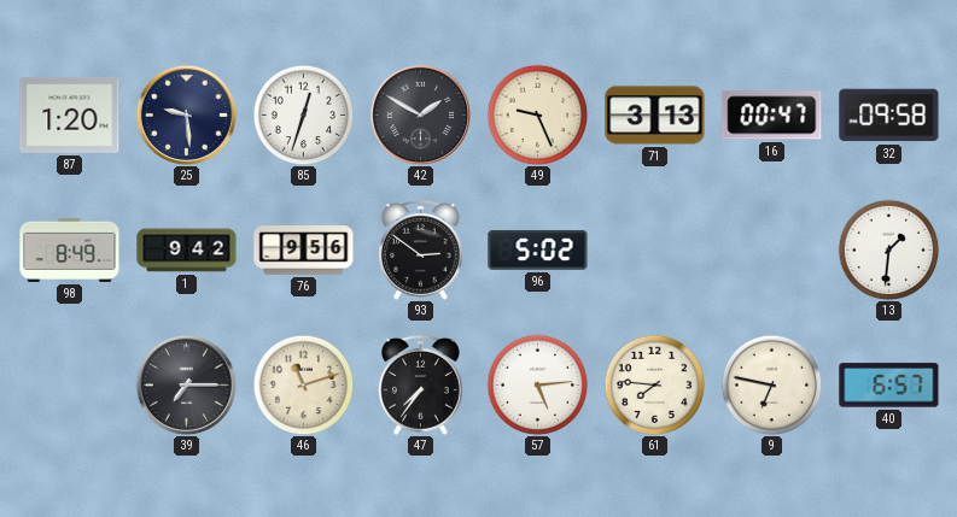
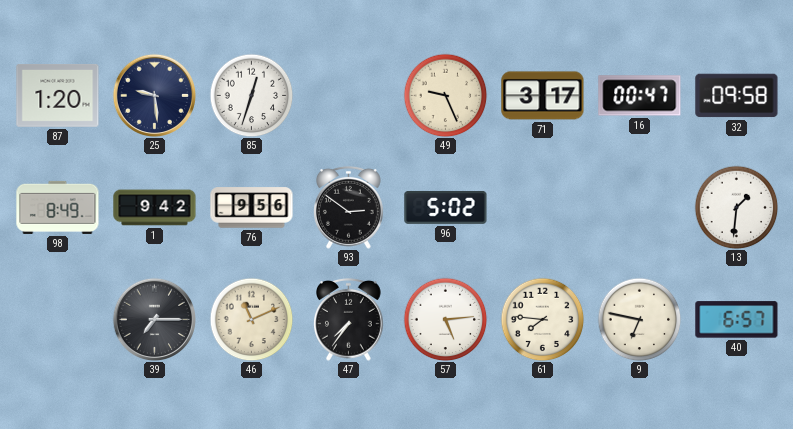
42: 1:50 -> none
71: 3:13 -> 3:17
46: 11:12 -> 11:11
